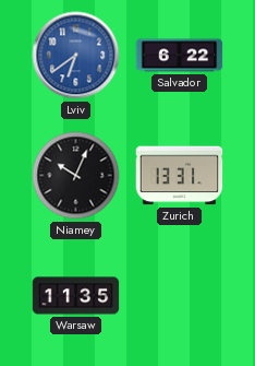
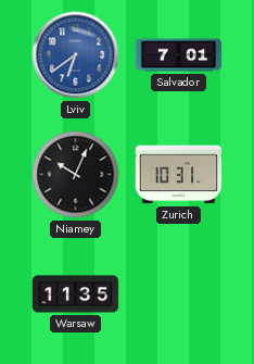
Salvador: 6:22 -> 7:01
Zurich: 13:31 -> 10:31
